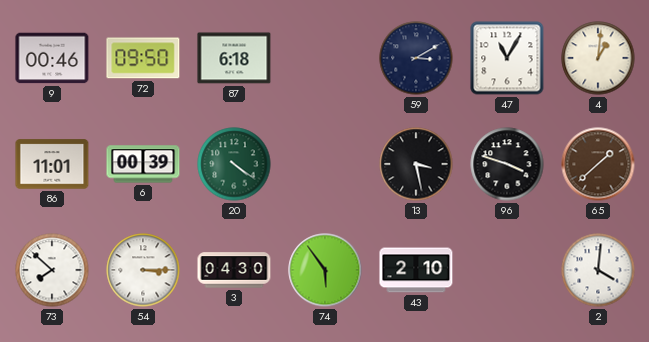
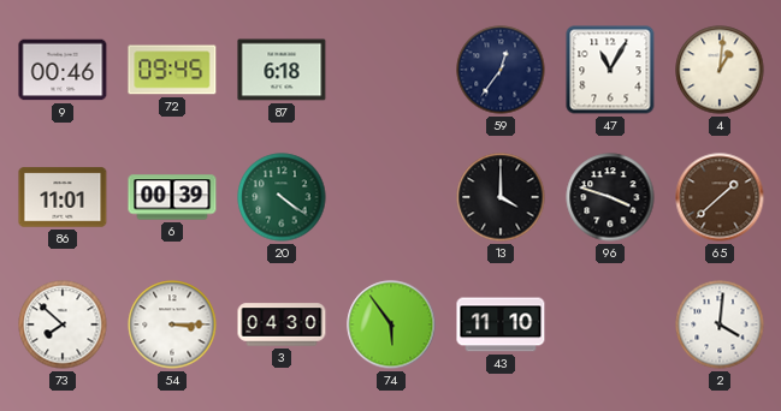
72: 09:50 -> 09:45
59: 3:10 -> 12:36
13: 3:28 -> 4:00
43: 2:10 -> 11:10
